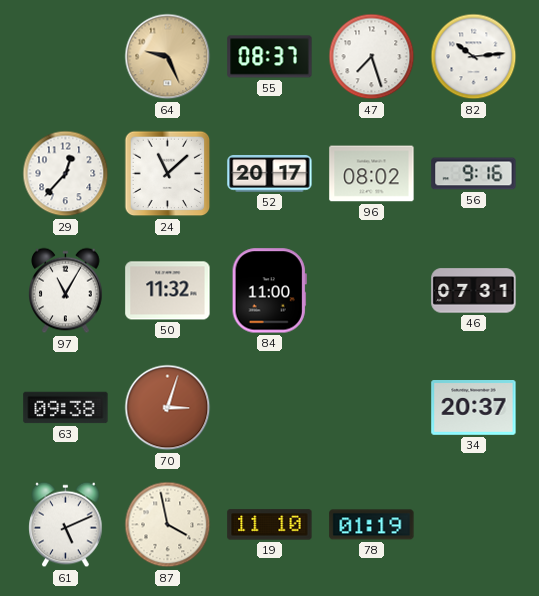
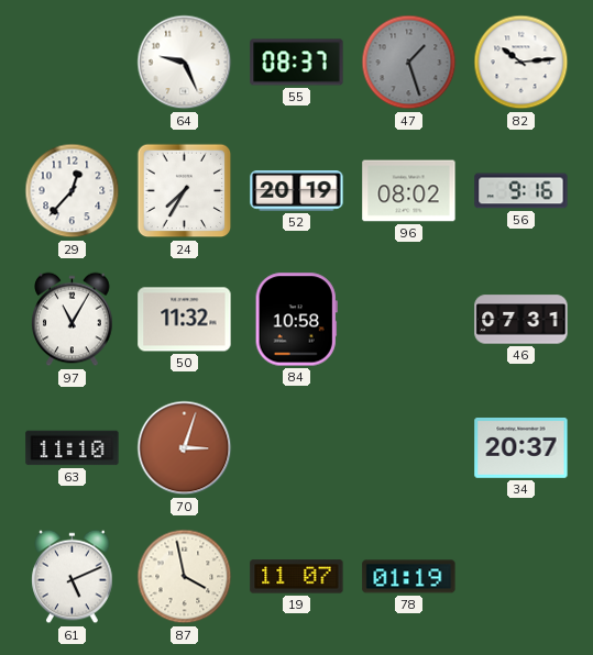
64 dial: champagne -> white
47: 7:27 -> 1:27
47 dial: white -> grey
24: 11:08 -> 7:35
52: 20:17 -> 20:19
84: 11:00 -> 10:58
63: 09:38 -> 11:10
19: 11:10 -> 11:07
